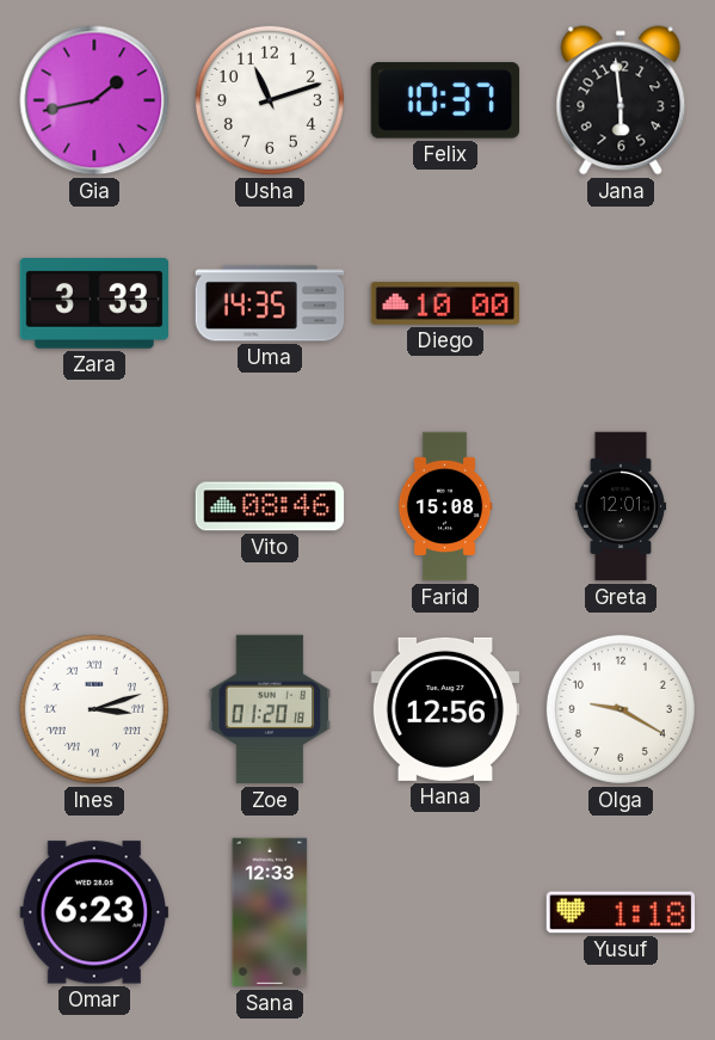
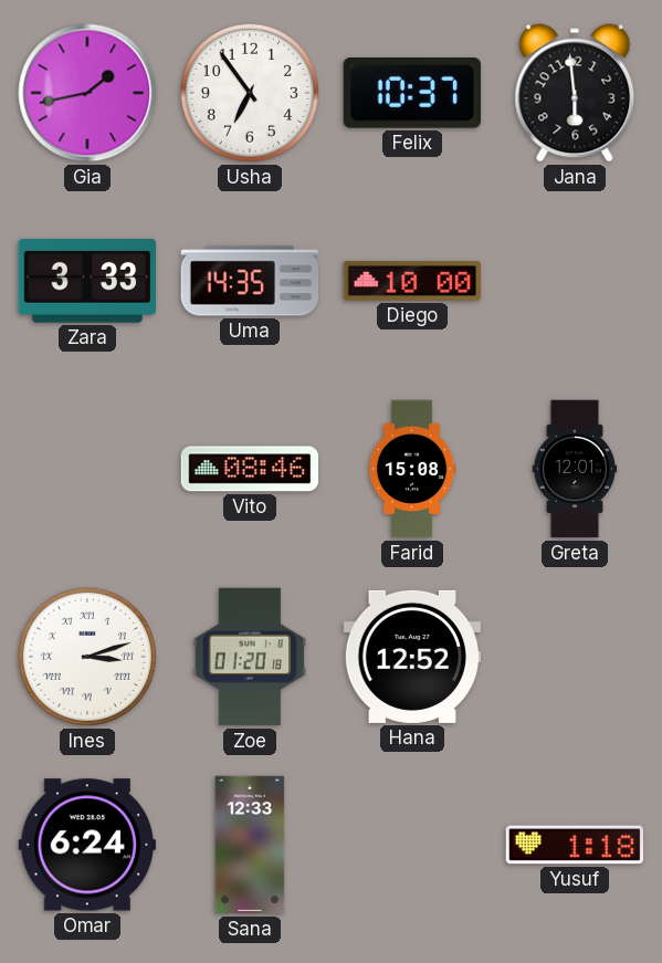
Usha: 11:12 -> 6:54
Hana: 12:56 -> 12:52
Olga: 9:20 -> none
Omar: 6:23 -> 6:24
